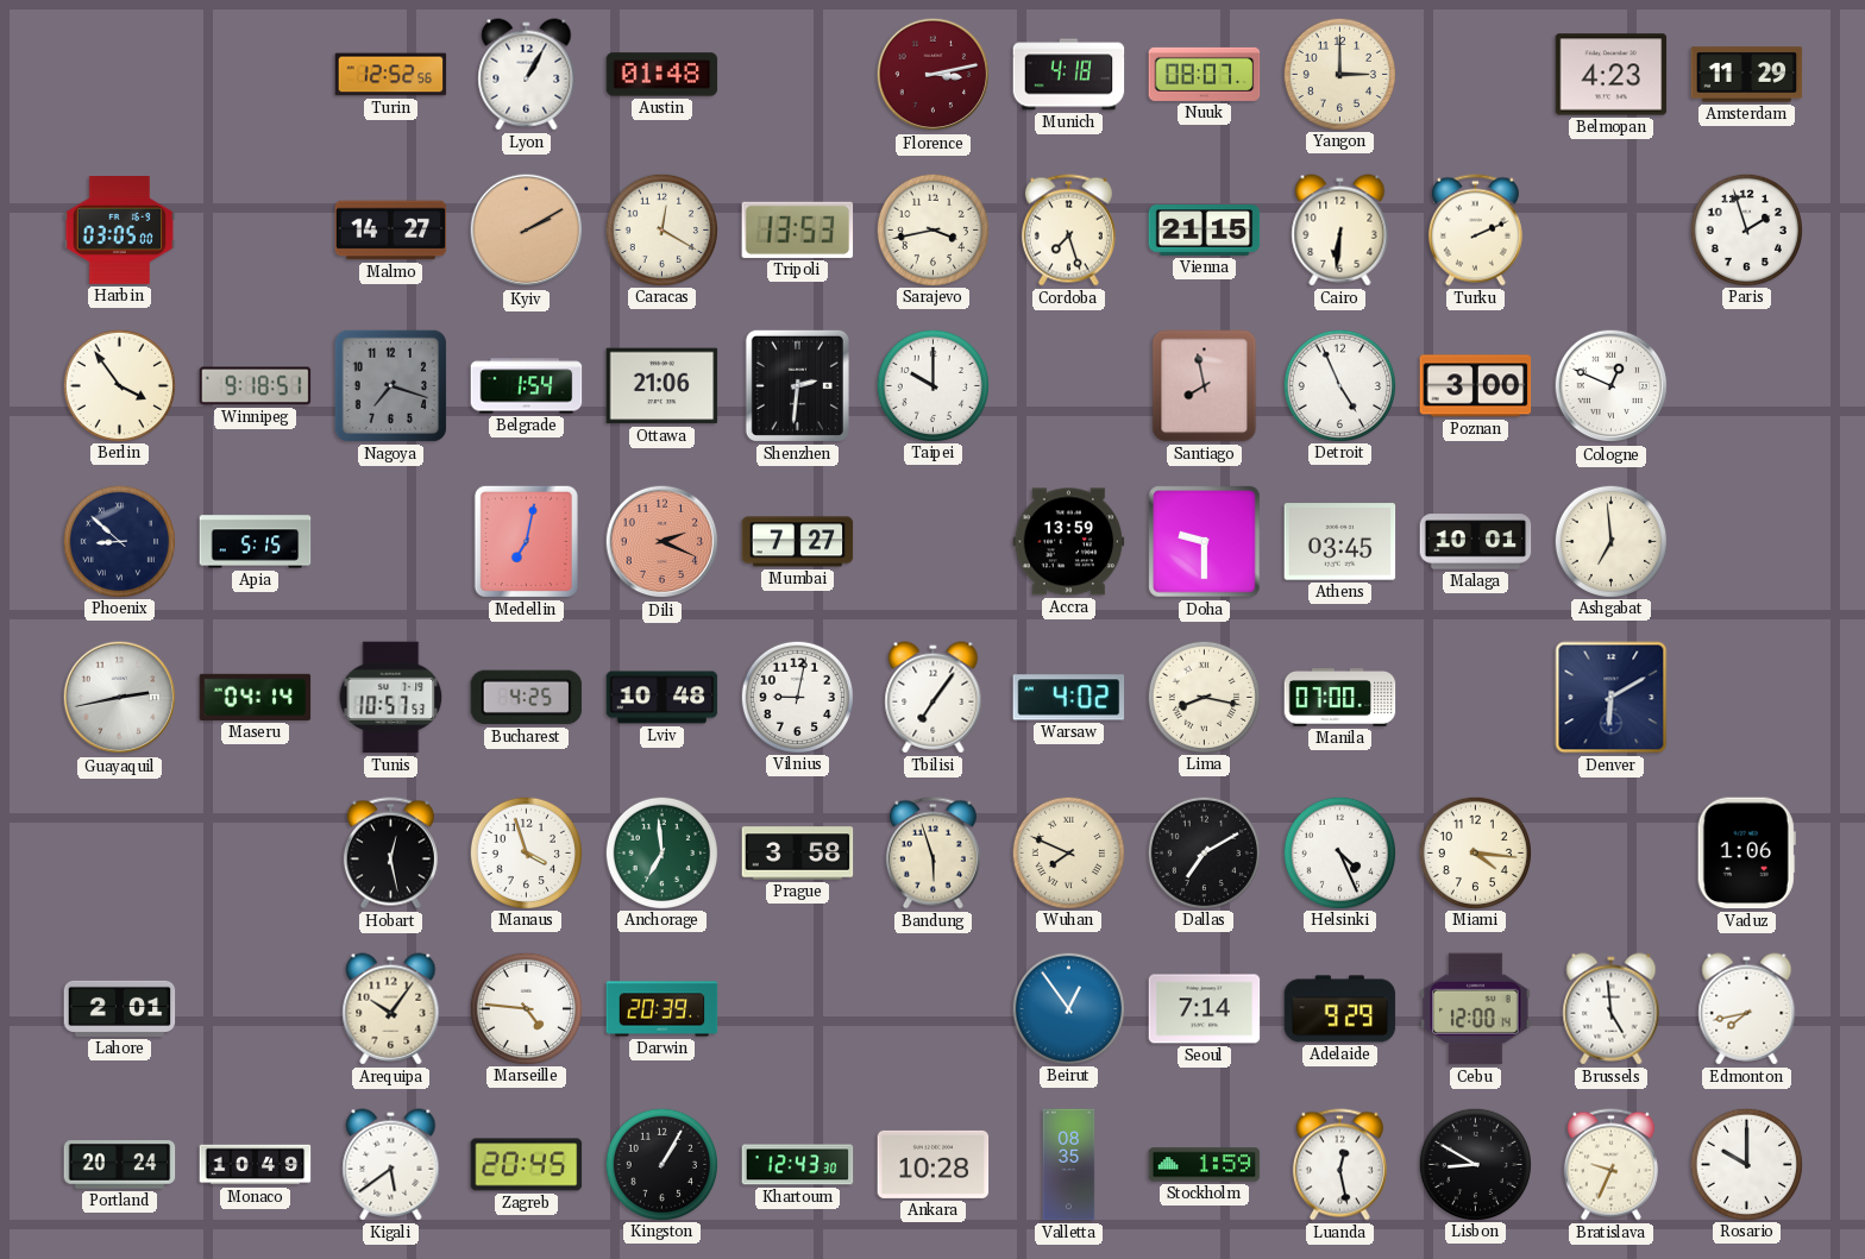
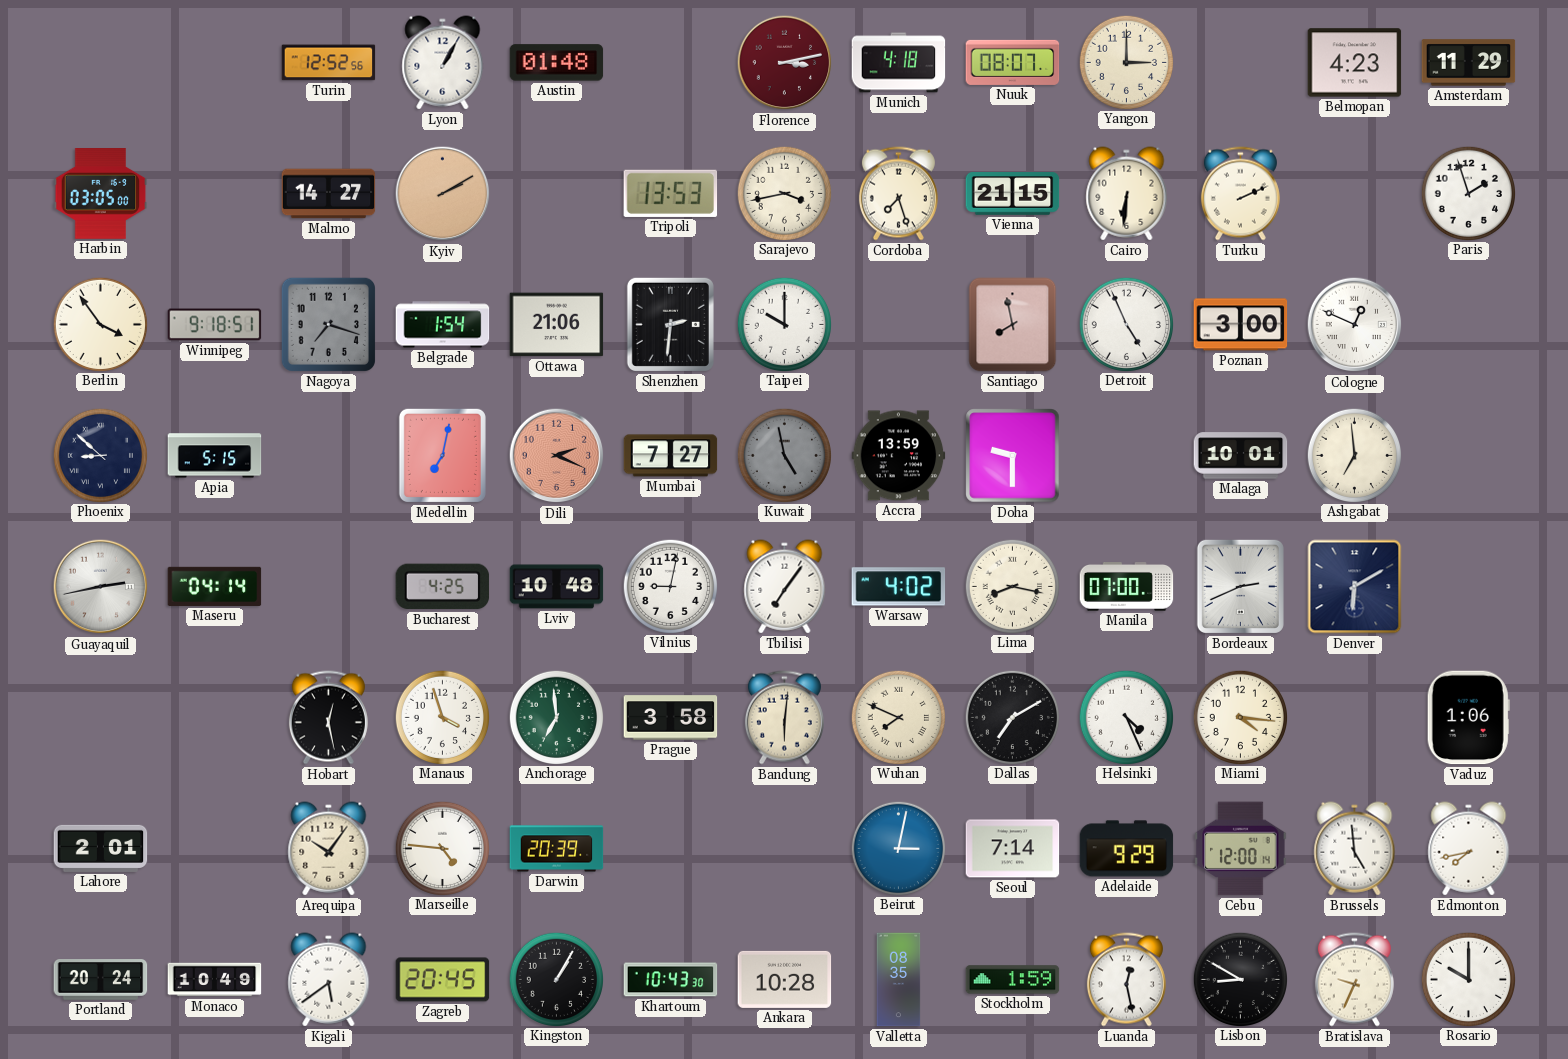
Caracas: 12:20 -> none
Kuwait: none -> 4:58
Athens: 03:45 -> none
Tunis: 10:57 -> none
Bordeaux: none -> 2:41
Bandung: 5:57 -> 6:01
Beirut: 12:54 -> 3:02
Khartoum: 12:43 -> 10:43
